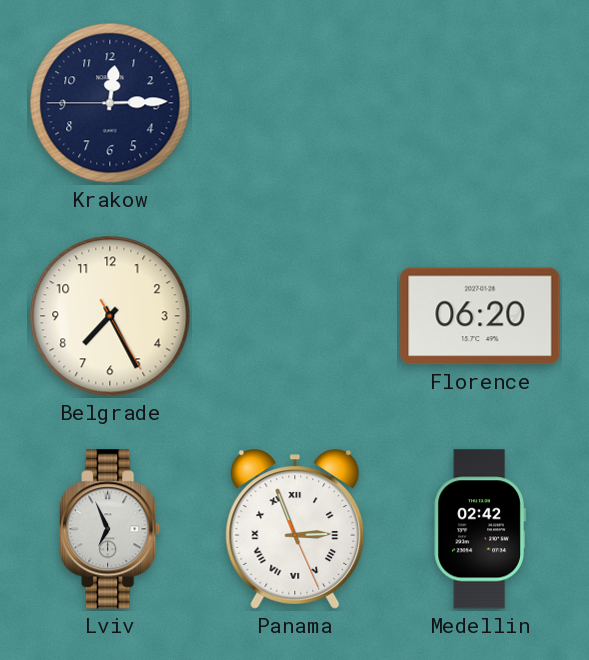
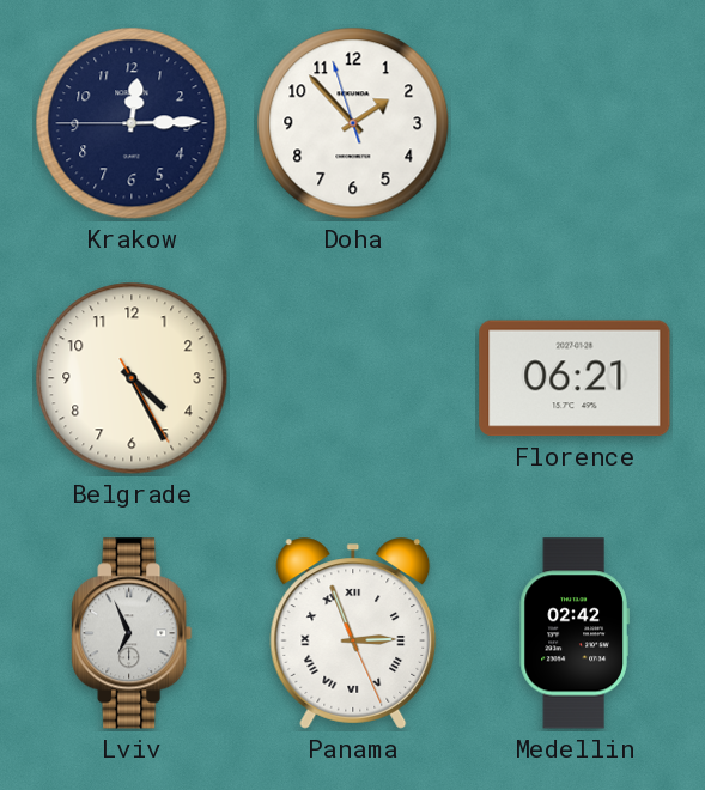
Doha: none -> 1:52
Belgrade: 7:25 -> 4:25
Florence: 06:20 -> 06:21
